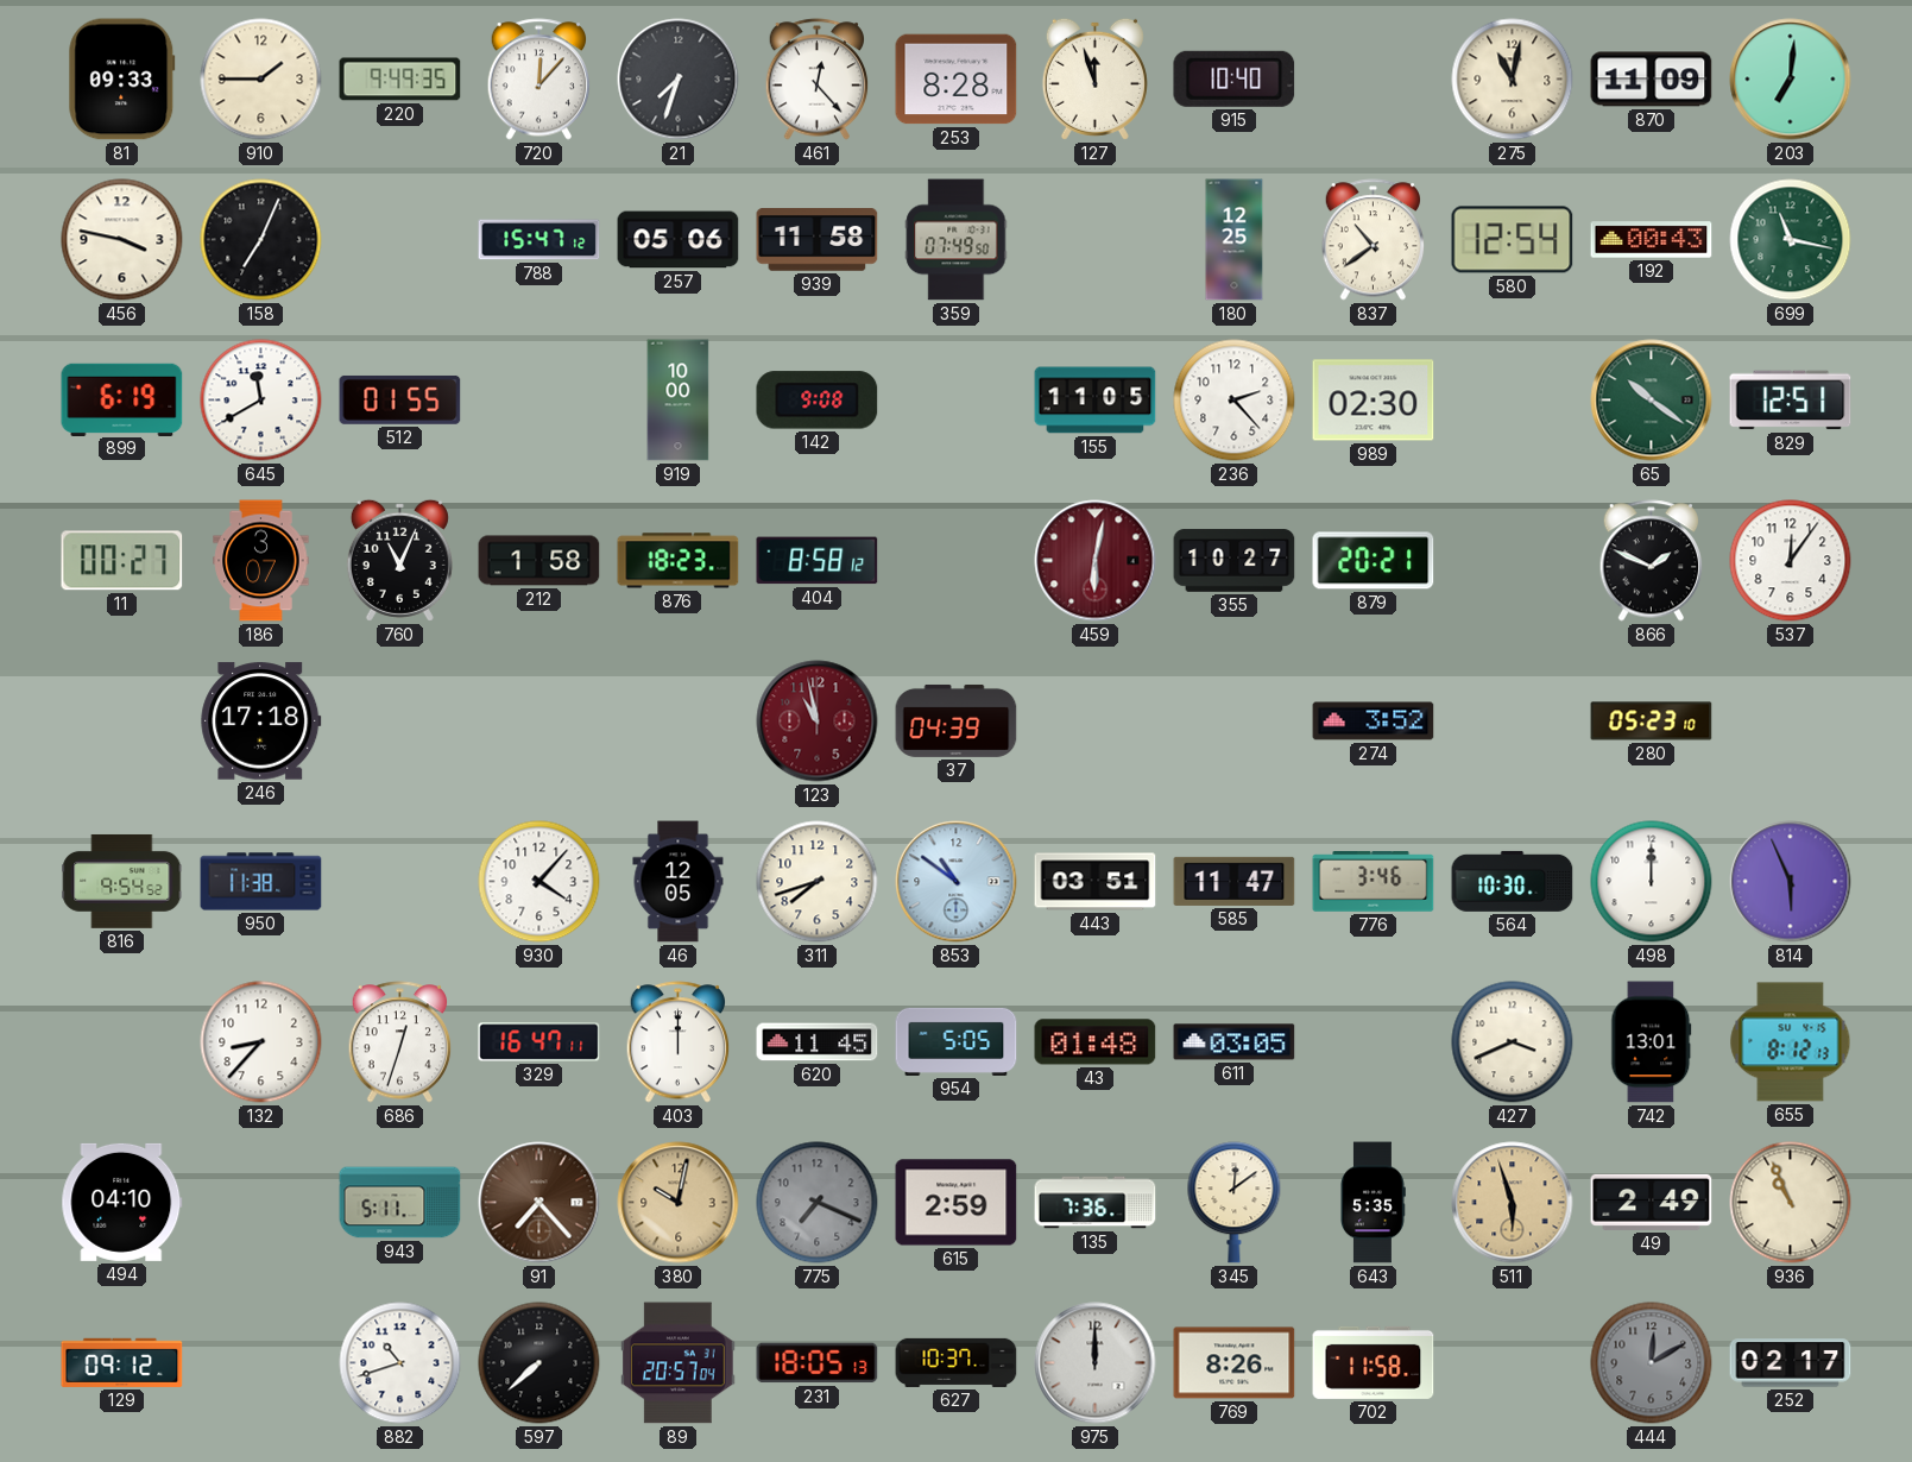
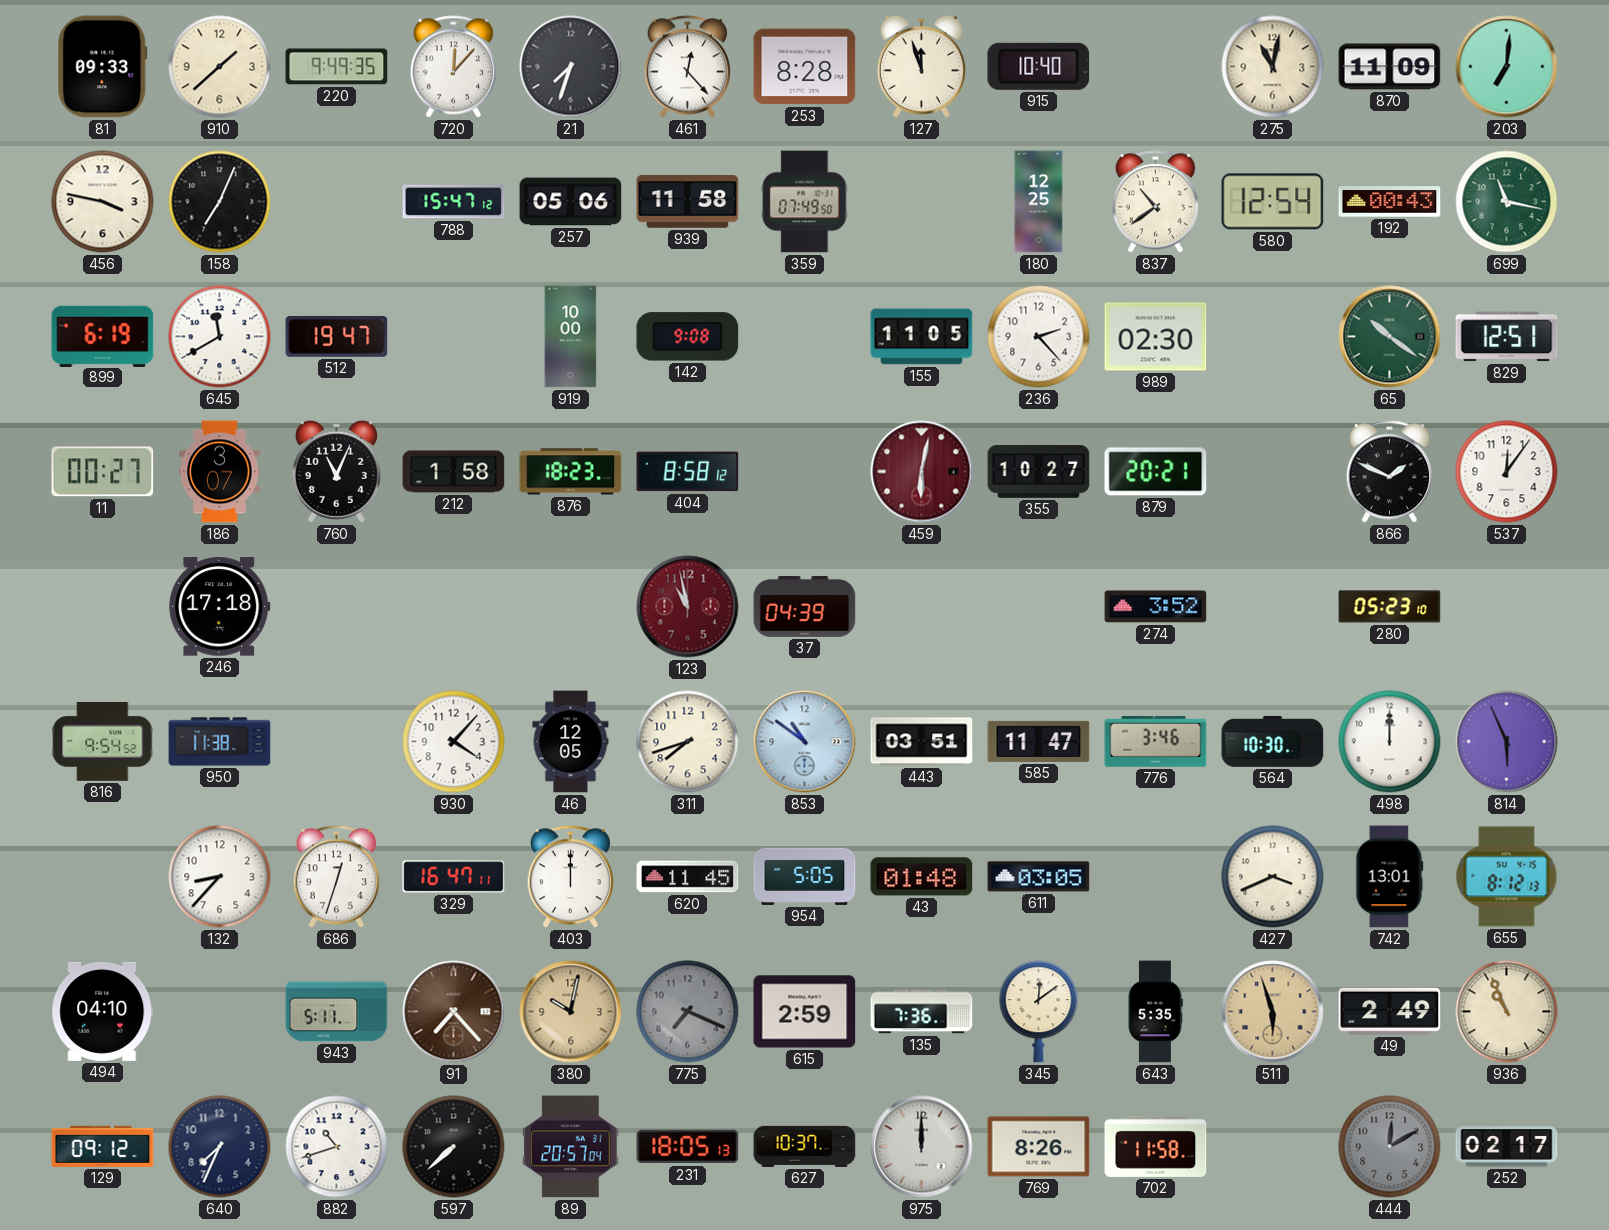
910: 1:45 -> 1:38
512: 01:55 -> 19:47
640: none -> 7:34
